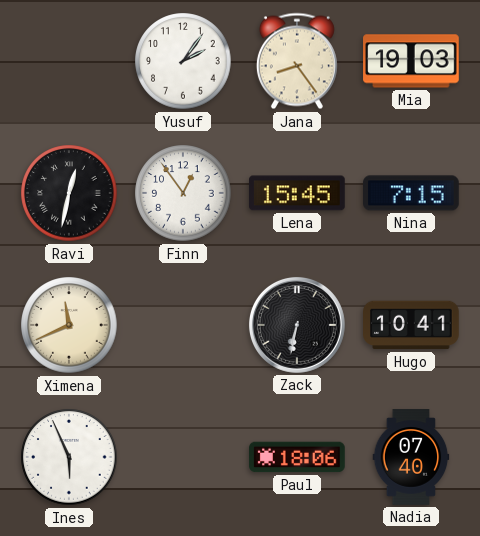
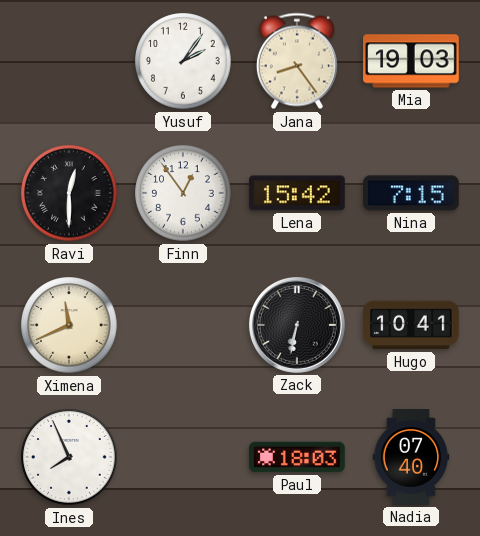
Ravi: 12:32 -> 12:30
Lena: 15:45 -> 15:42
Ines: 5:56 -> 7:56
Paul: 18:06 -> 18:03
